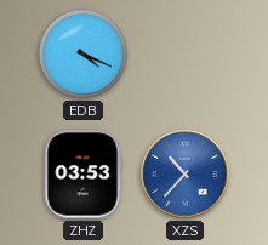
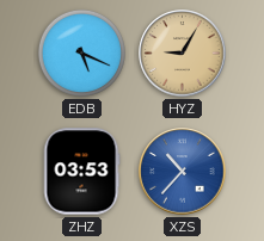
EDB: 4:19 -> 5:19
HYZ: none -> 9:05
